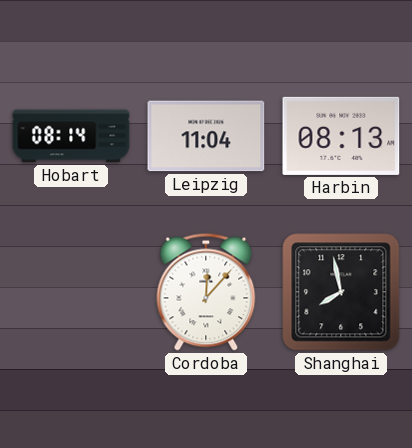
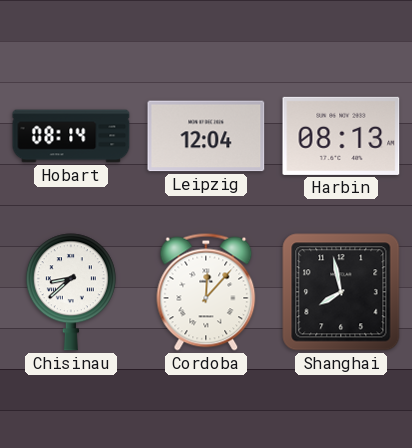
Leipzig: 11:04 -> 12:04
Chisinau: none -> 8:38
